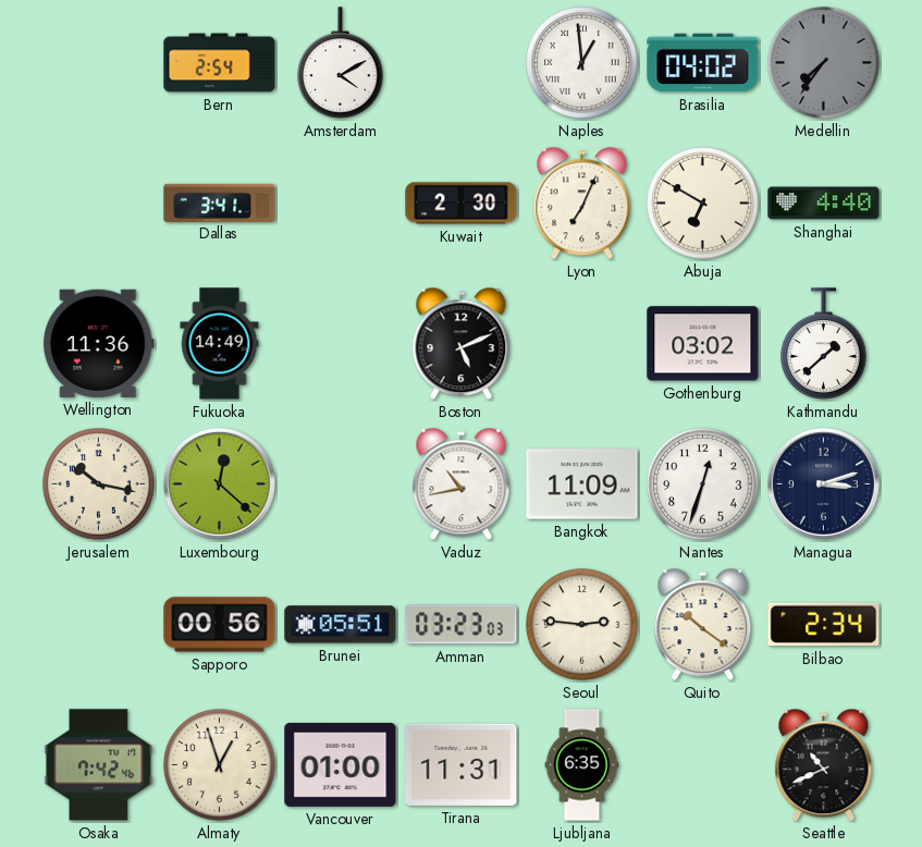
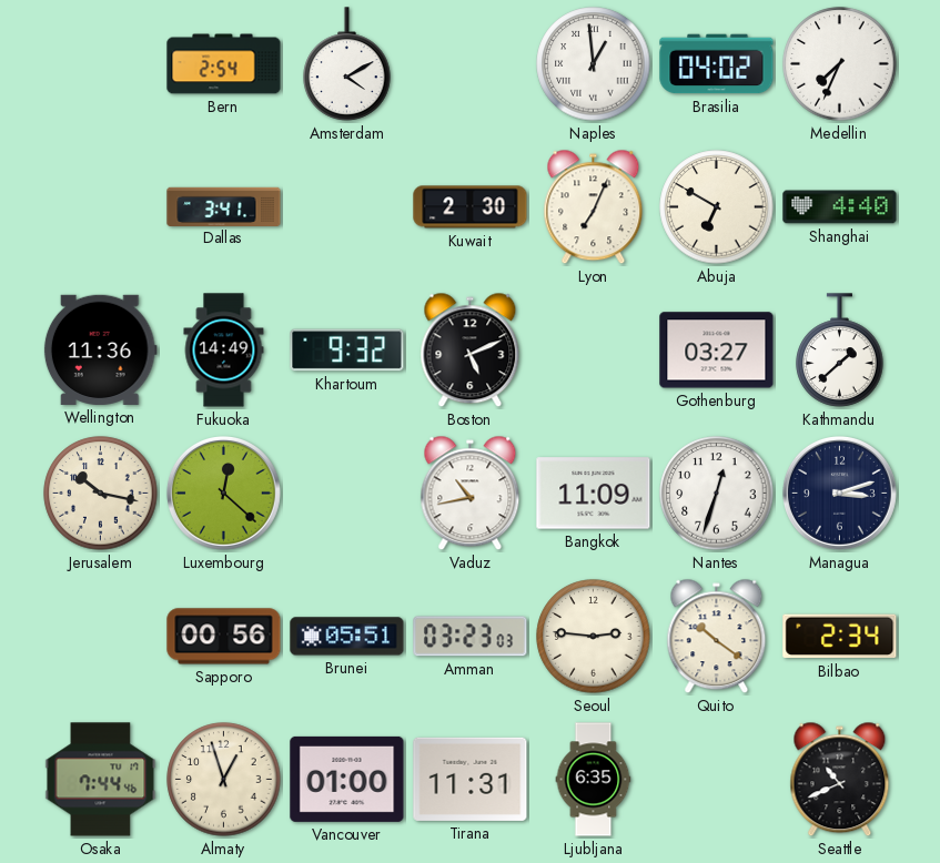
Medellin: 7:36 -> 7:34
Medellin dial: grey -> white
Khartoum: none -> 9:32
Gothenburg: 03:02 -> 03:27
Osaka: 7:42 -> 7:44
